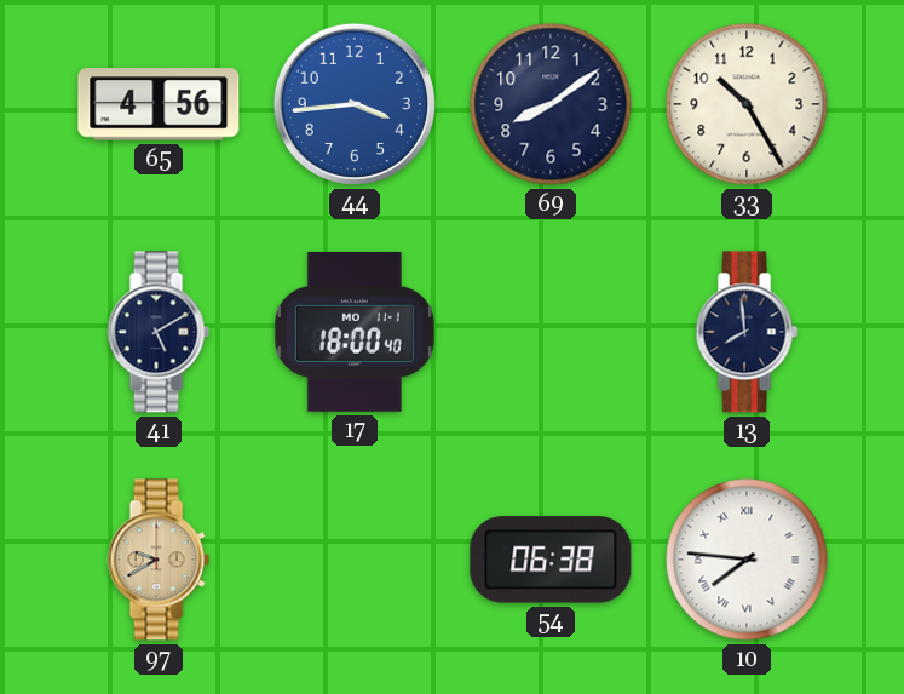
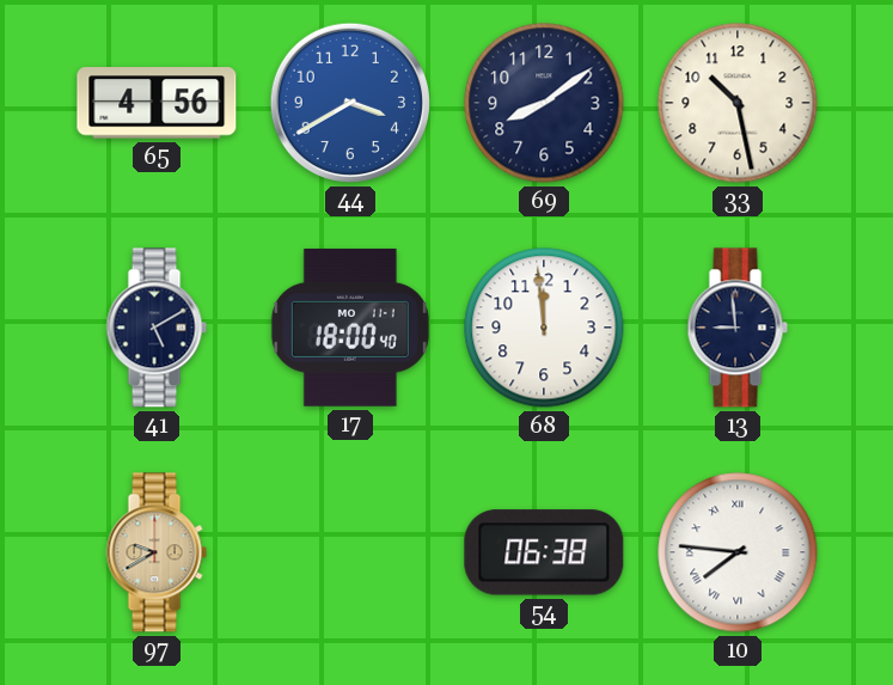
44: 3:44 -> 3:40
33: 10:25 -> 10:28
68: none -> 11:59
13: 7:59 -> 8:59
